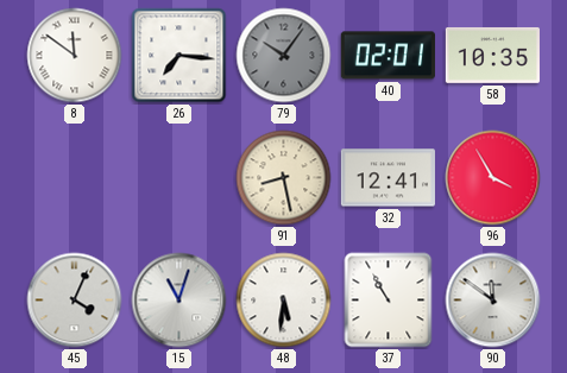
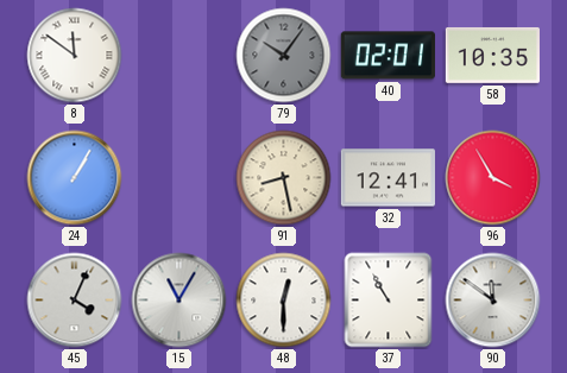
26: 7:16 -> none
24: none -> 1:05
15: 11:03 -> 11:05
48: 5:31 -> 12:30
